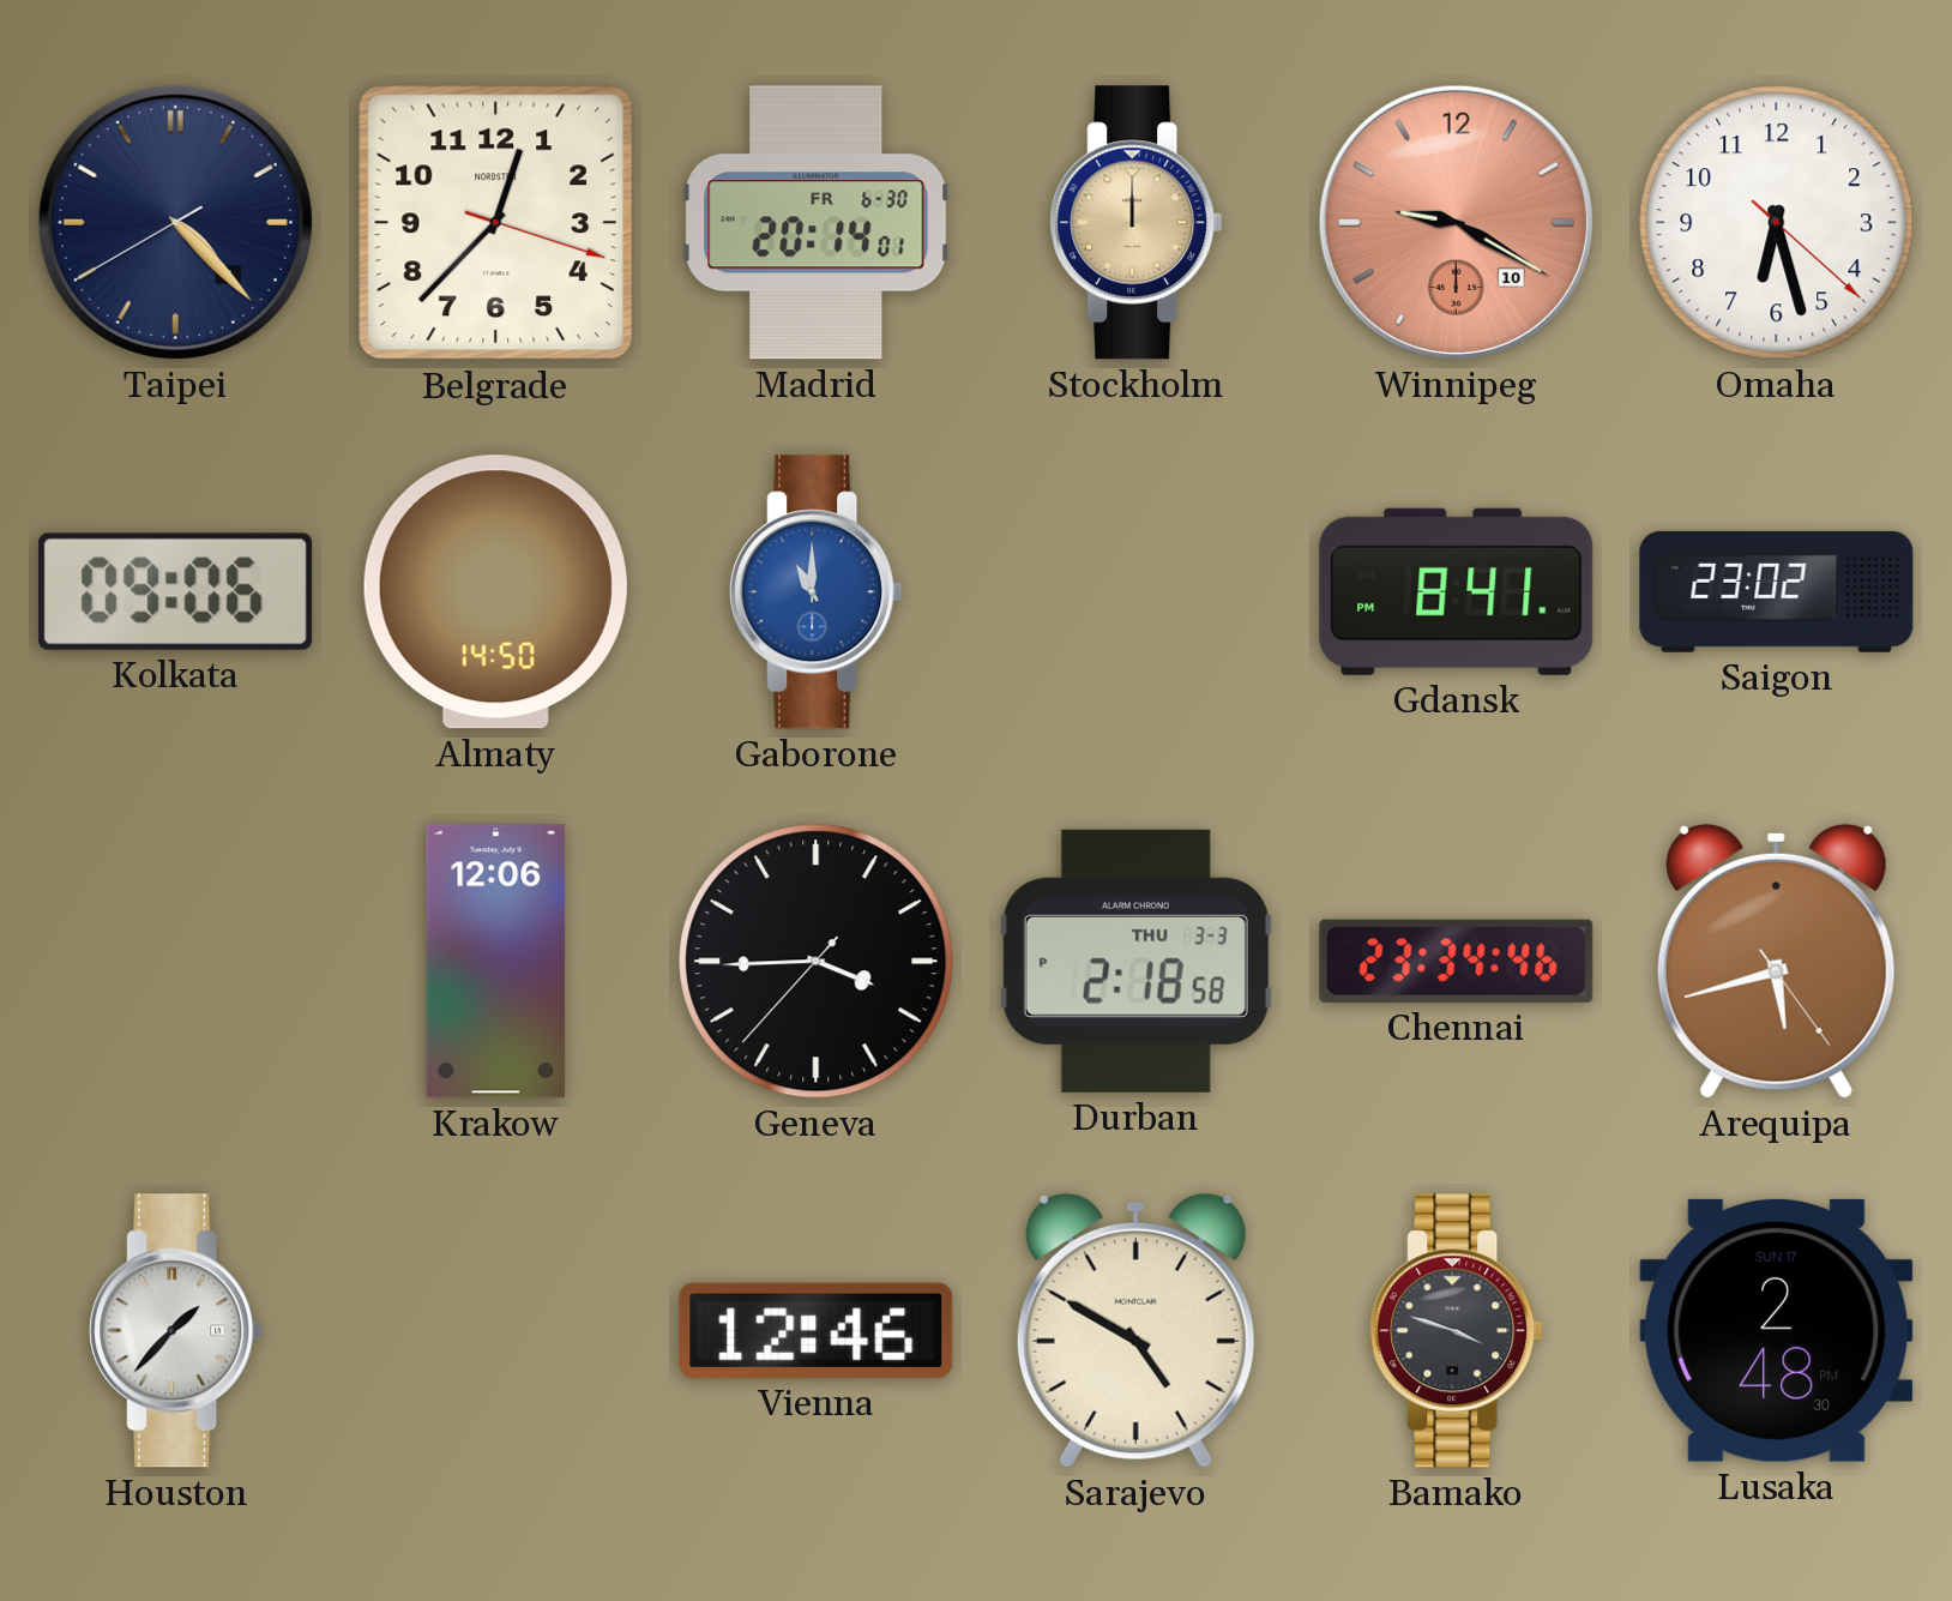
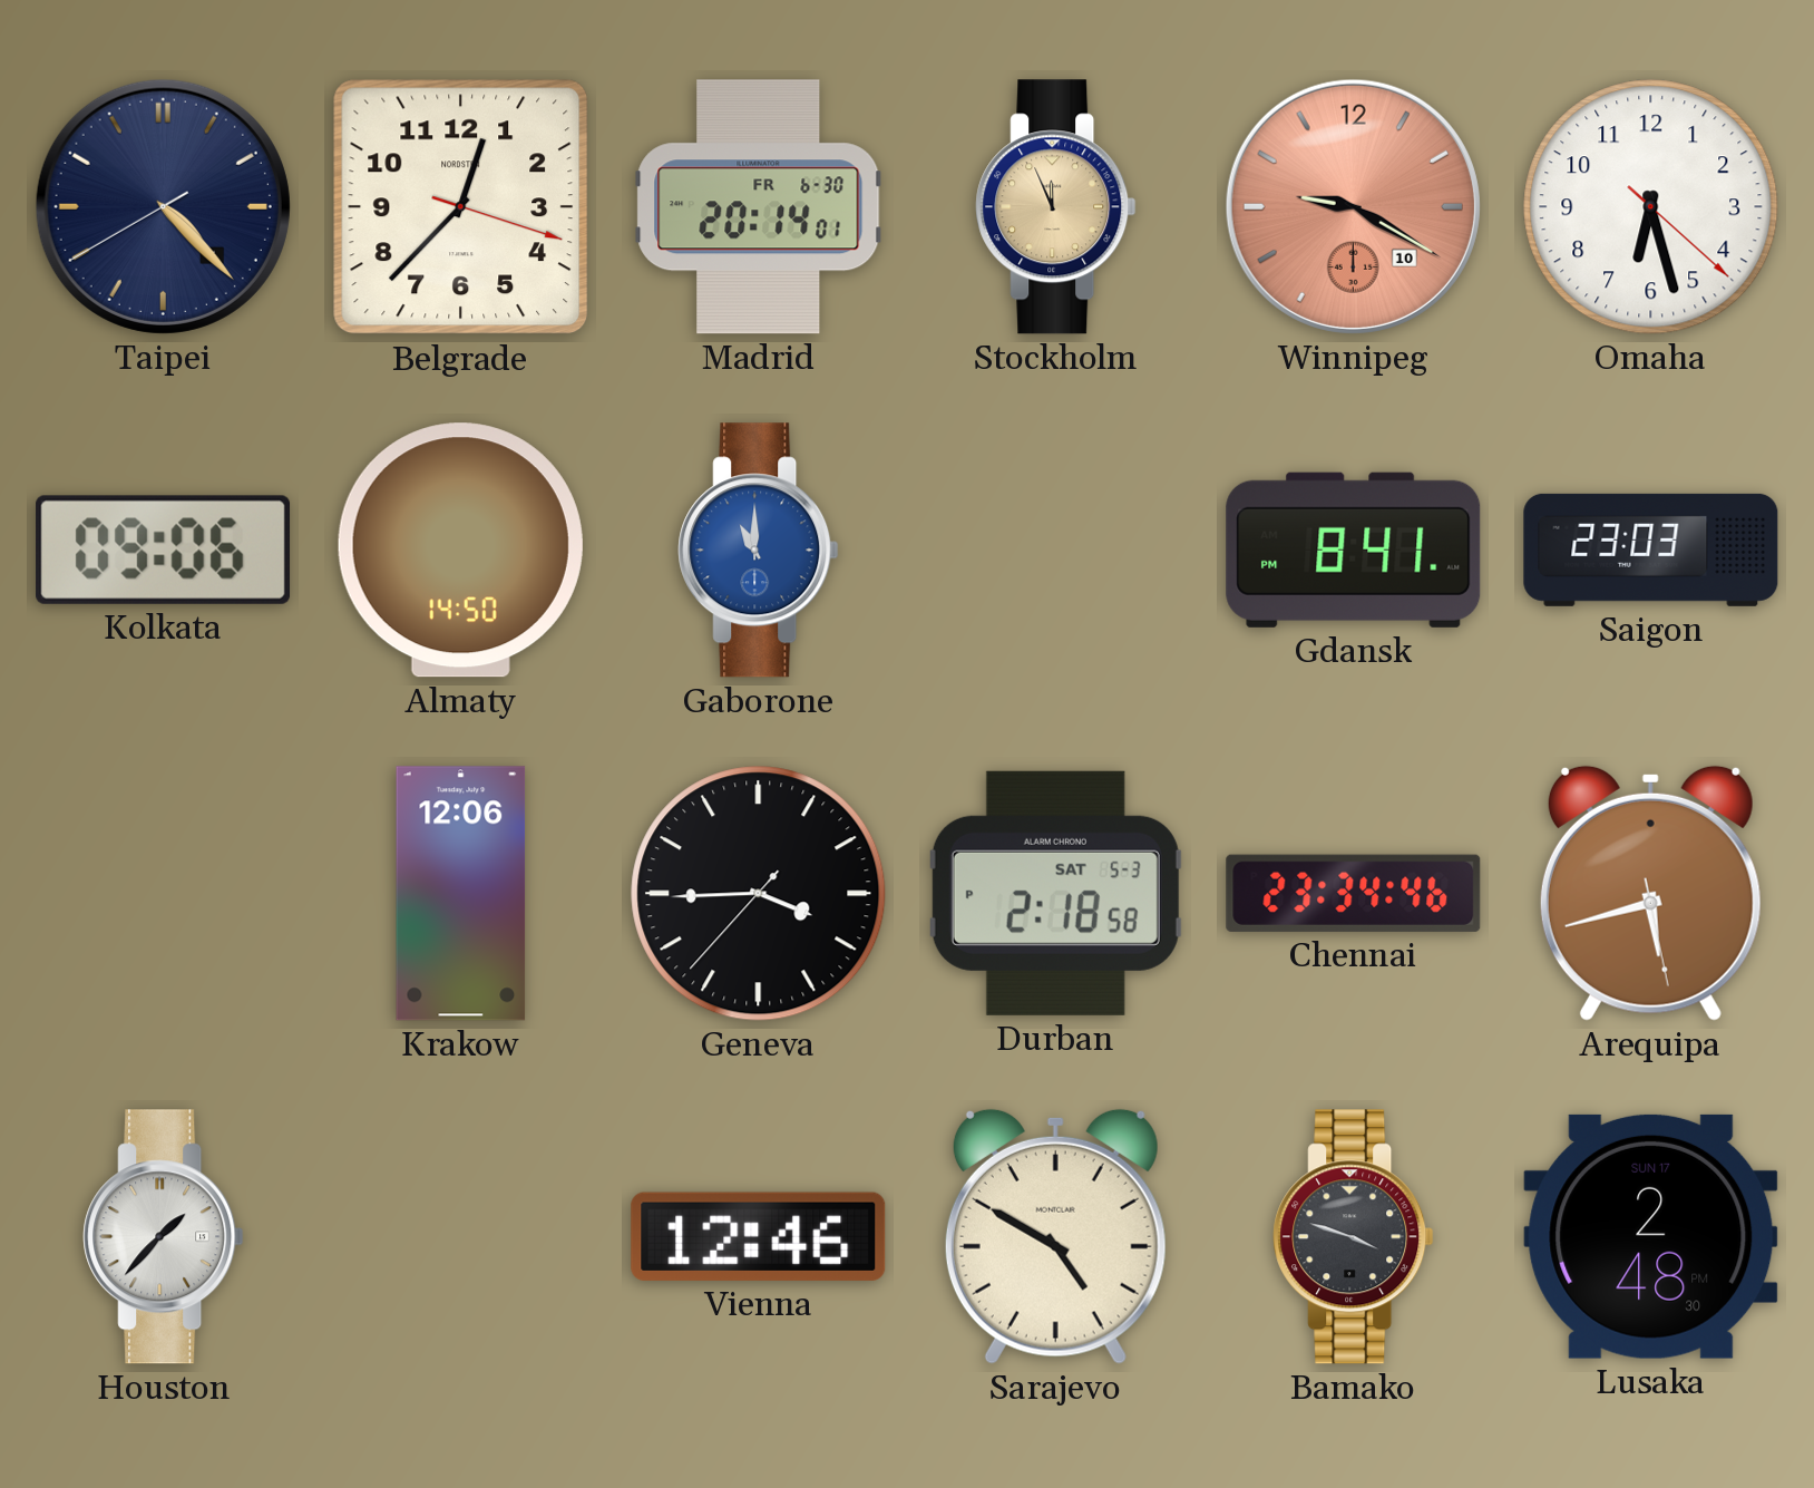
Stockholm: 12:00 -> 11:56
Saigon: 23:02 -> 23:03
Durban date: THU 3-3 -> SAT 5-3
Arequipa: 5:42:24 -> 5:42:28
